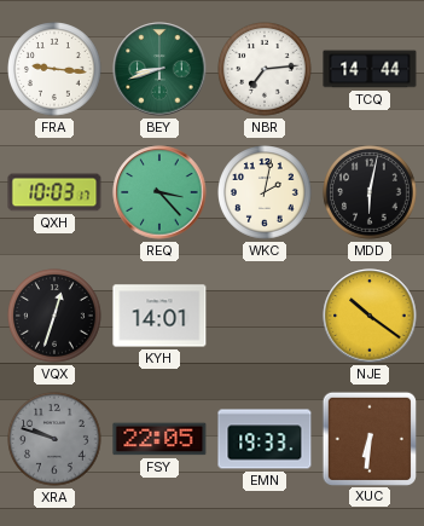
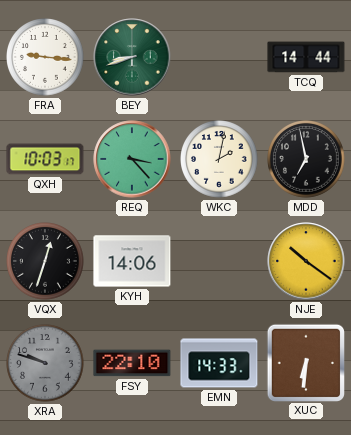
NBR: 7:14 -> none
MDD: 6:02 -> 6:58
KYH: 14:01 -> 14:06
FSY: 22:05 -> 22:10
EMN: 19:33 -> 14:33
